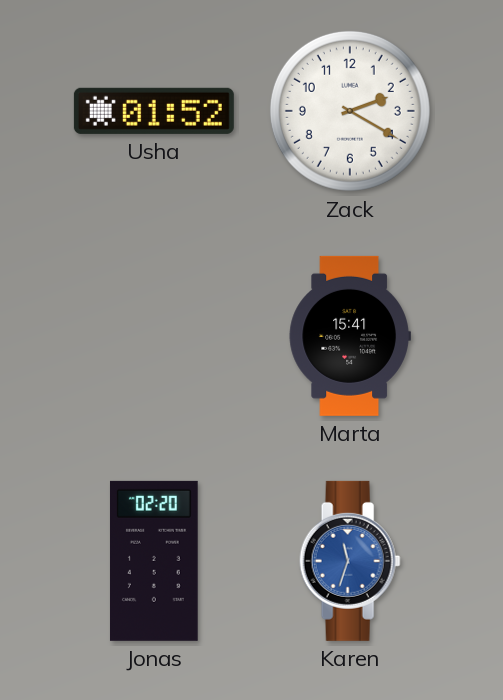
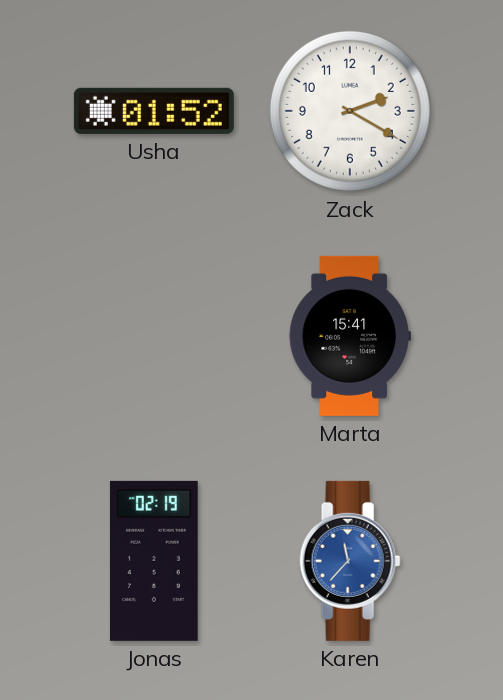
Jonas: 02:20 -> 02:19
Karen: 11:33 -> 11:37
